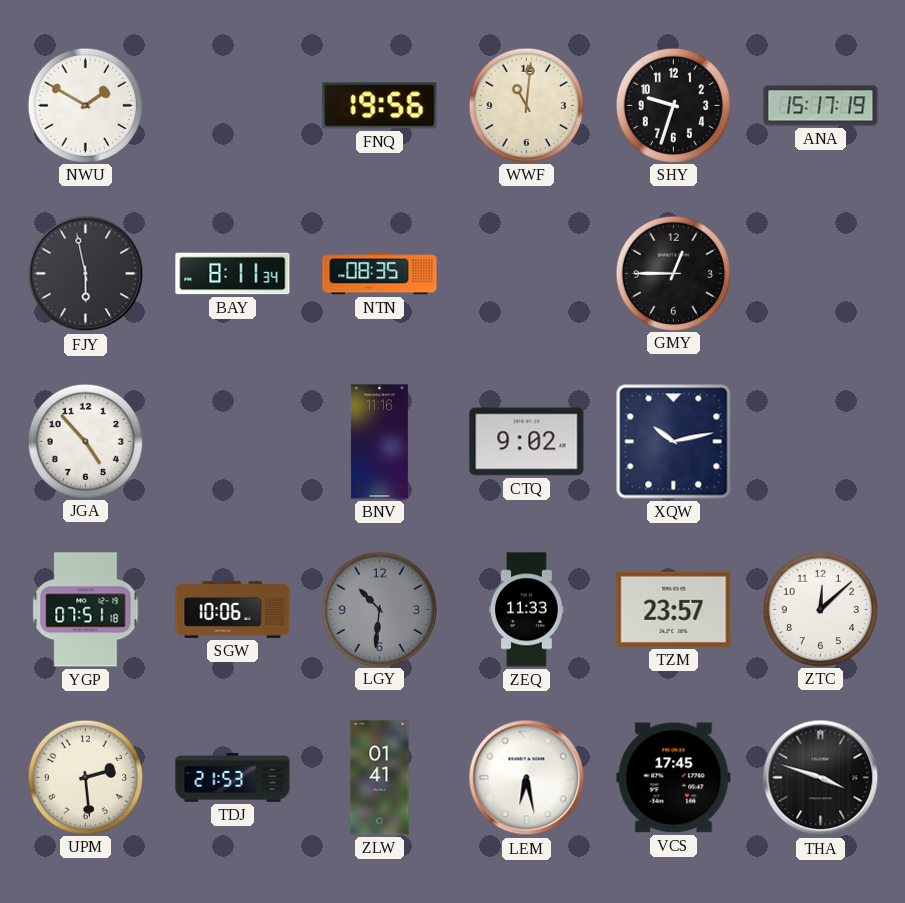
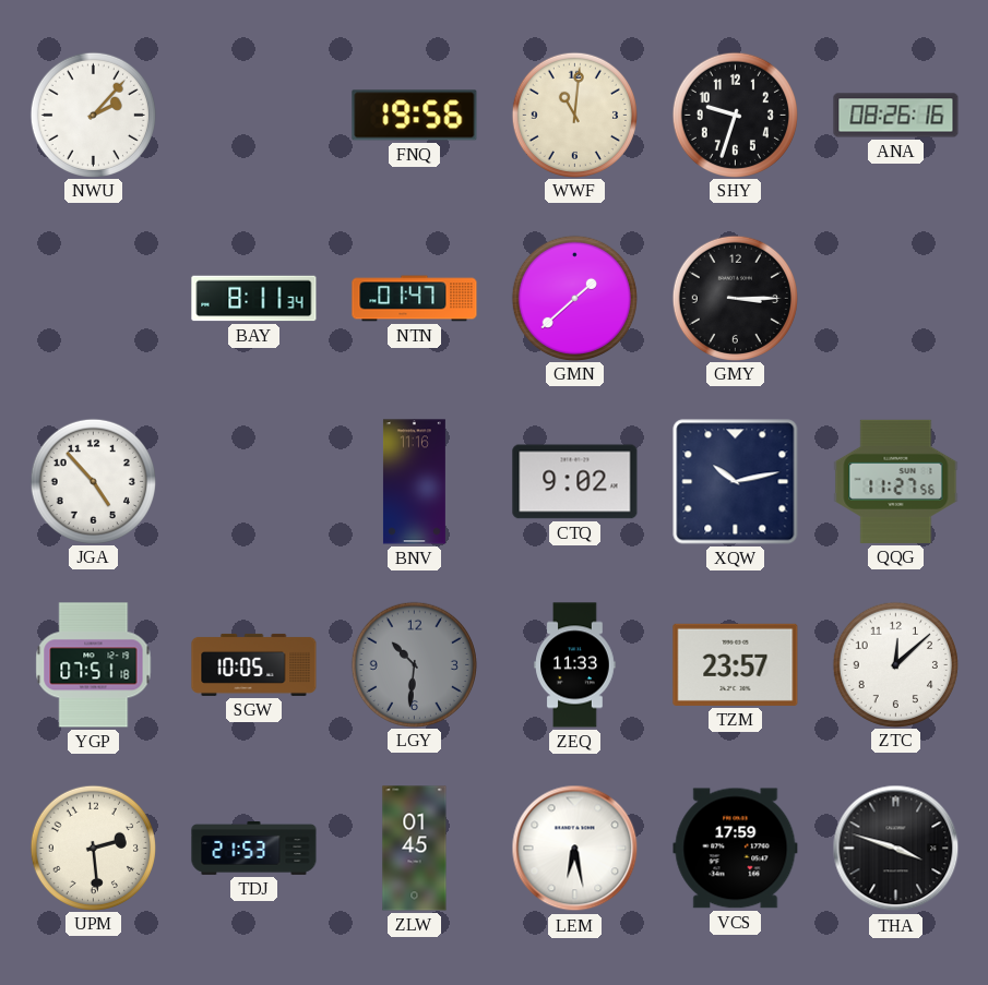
NWU: 1:50 -> 2:07
ANA: 15:17 -> 08:26
FJY: 5:58 -> none
NTN: 08:35 -> 01:47
GMN: none -> 1:38
GMY: 12:45 -> 3:15
QQG: none -> 11:27
SGW: 10:06 -> 10:05
ZLW: 01:41 -> 01:45
VCS: 17:45 -> 17:59
